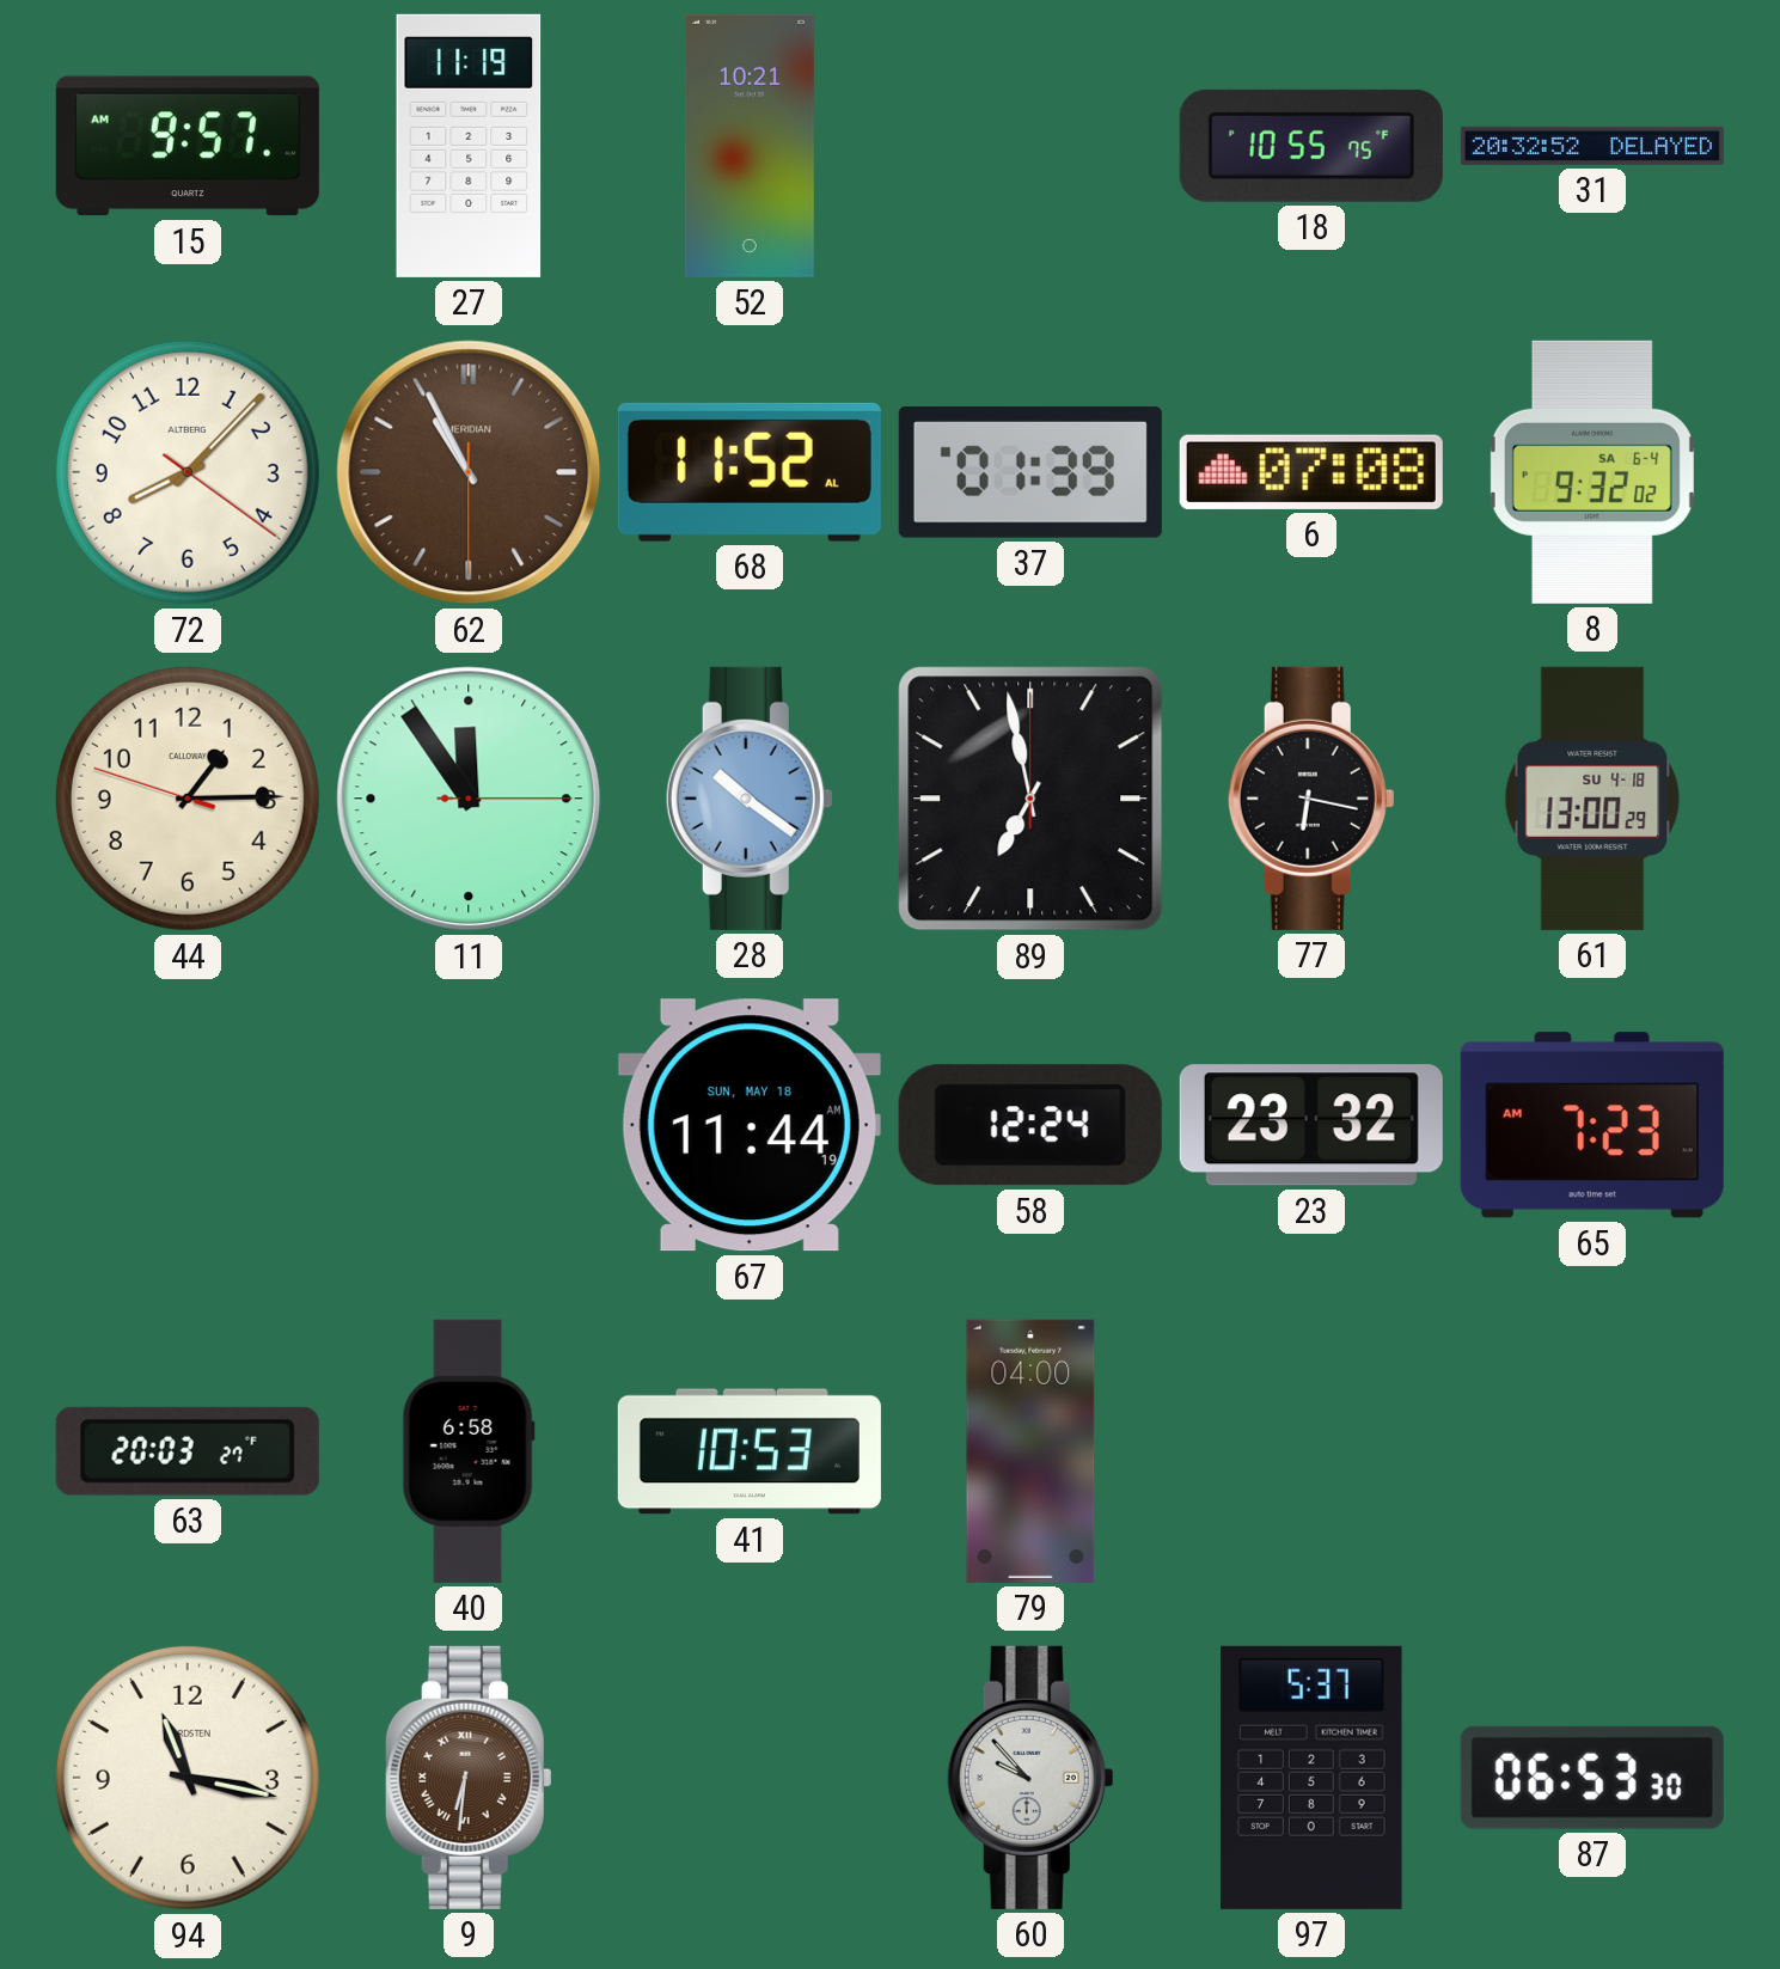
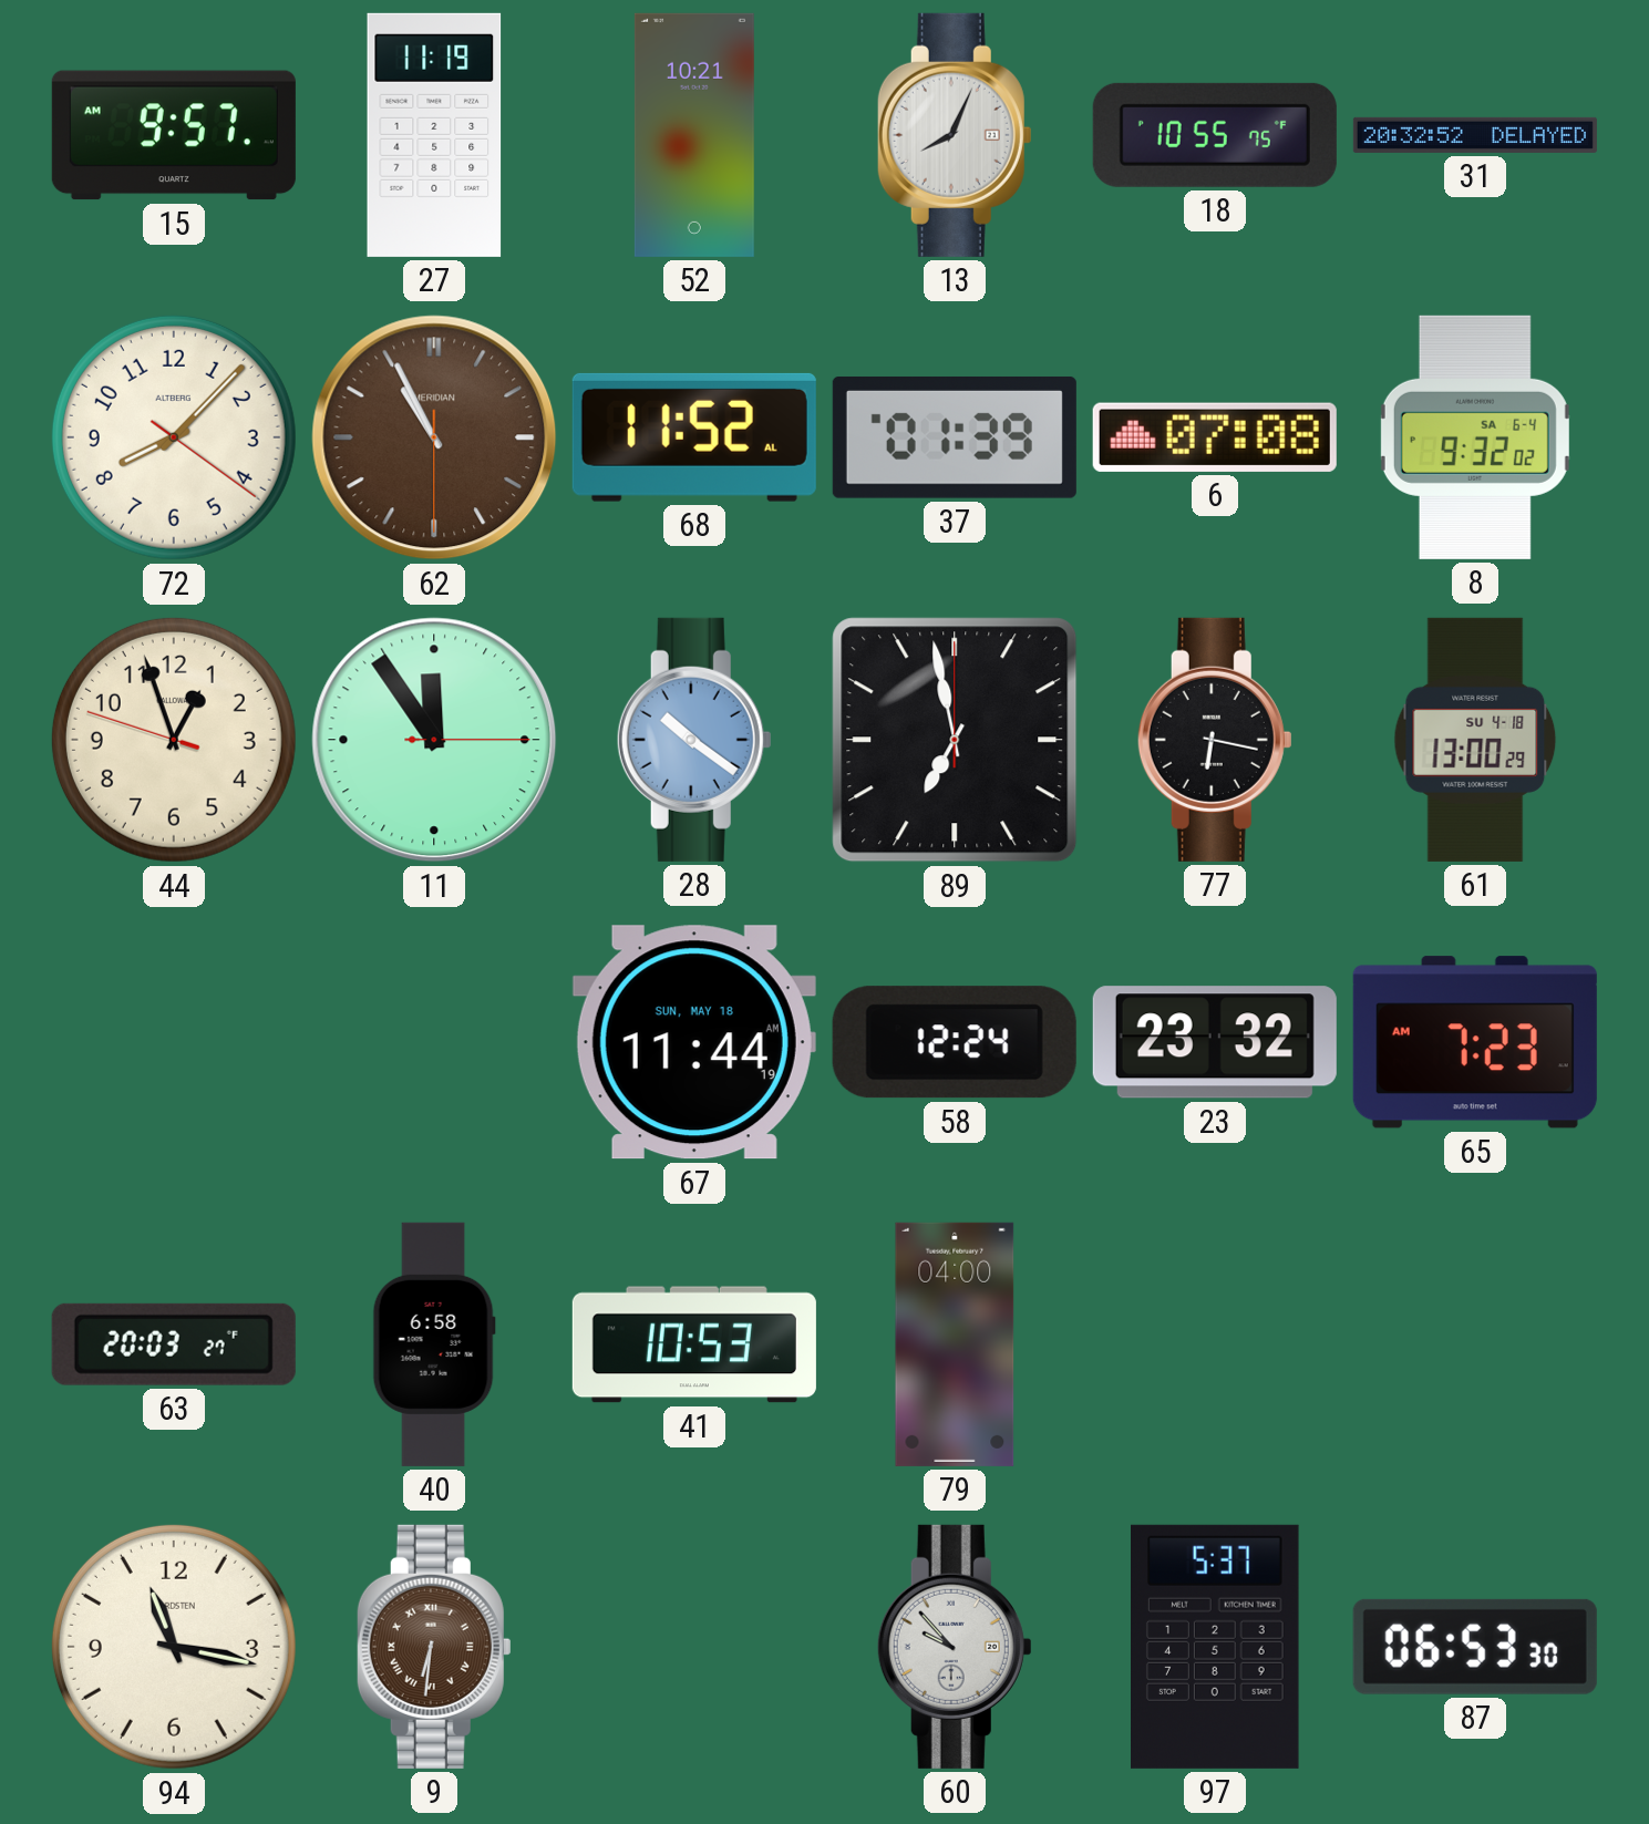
13: none -> 8:04
44: 1:14 -> 12:56
